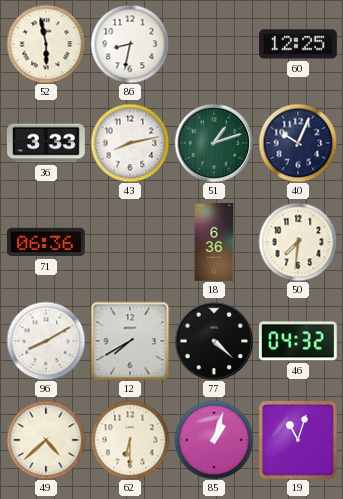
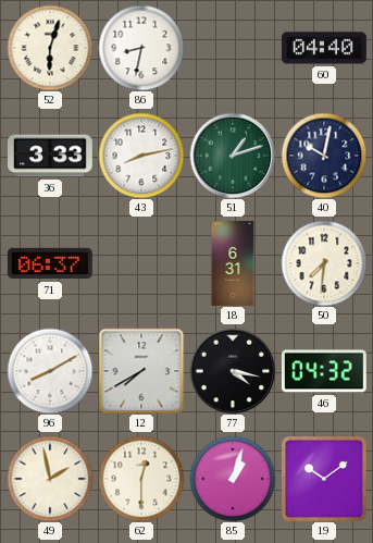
52: 5:58 -> 6:03
60: 12:25 -> 04:40
40: 10:04 -> 10:02
71: 06:36 -> 06:37
18: 6:36 -> 6:31
77: 4:22 -> 4:17
49: 4:38 -> 1:58
62: 6:30 -> 12:30
19: 11:03 -> 10:09
